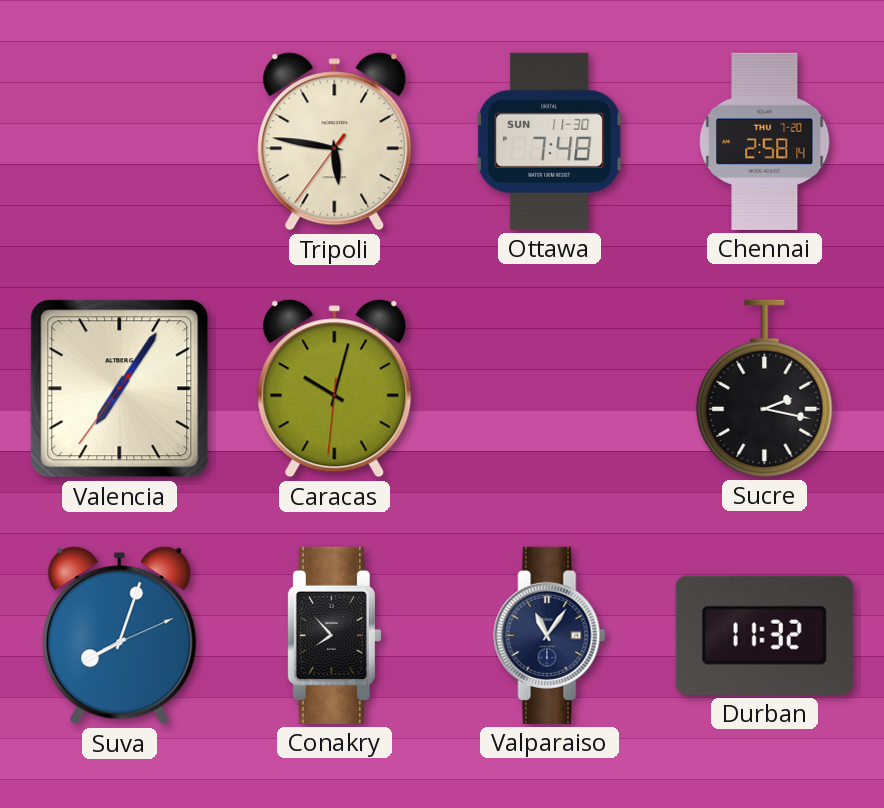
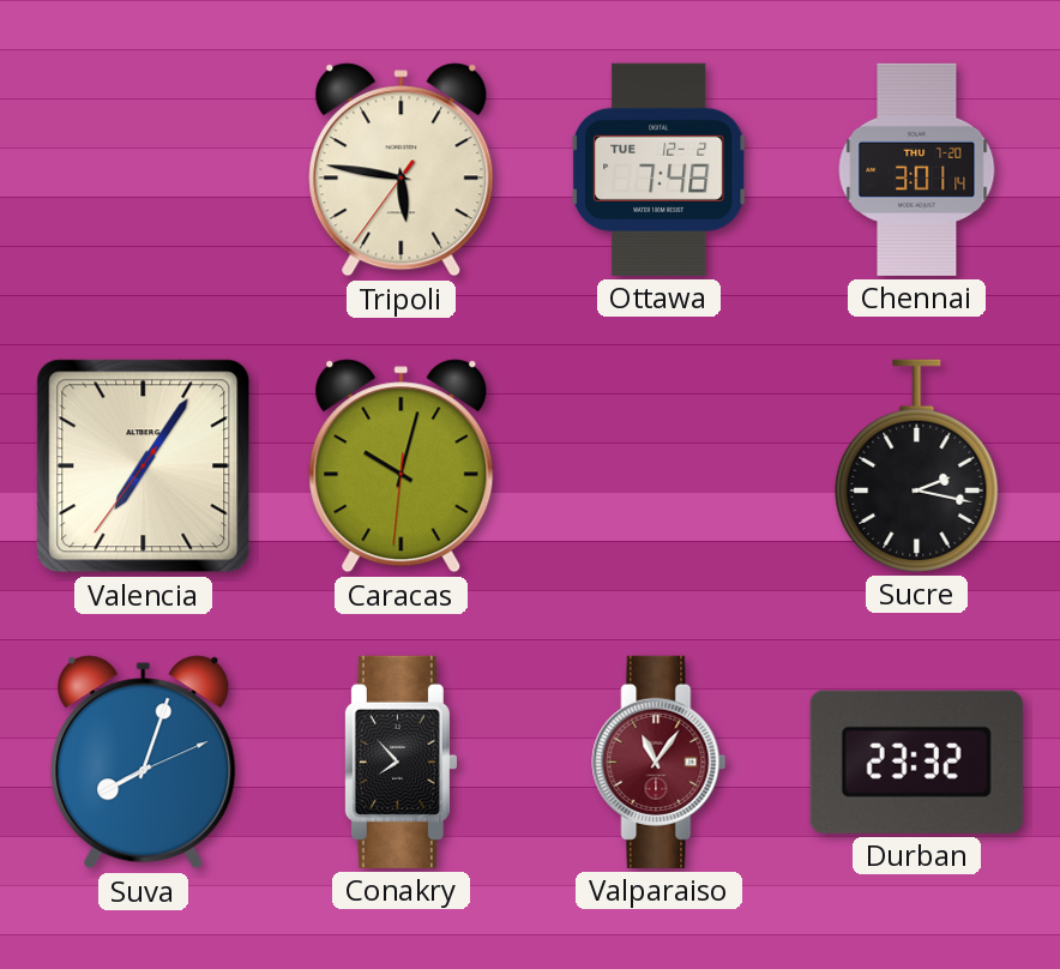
Ottawa date: SUN 11-30 -> TUE 12-2
Chennai: 2:58 -> 3:01
Valparaiso dial: navy -> burgundy
Durban: 11:32 -> 23:32
